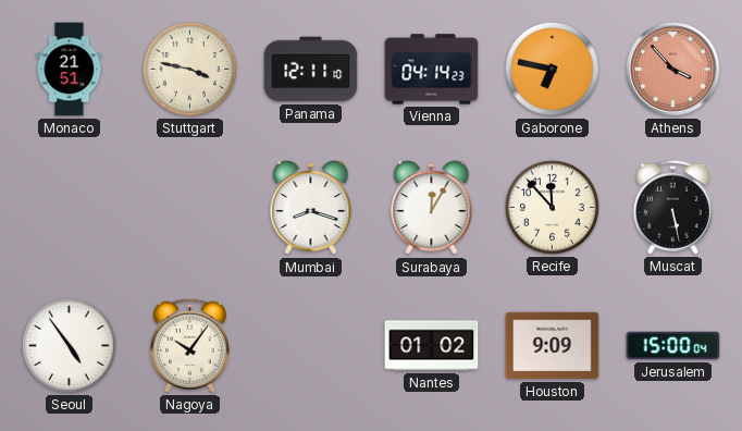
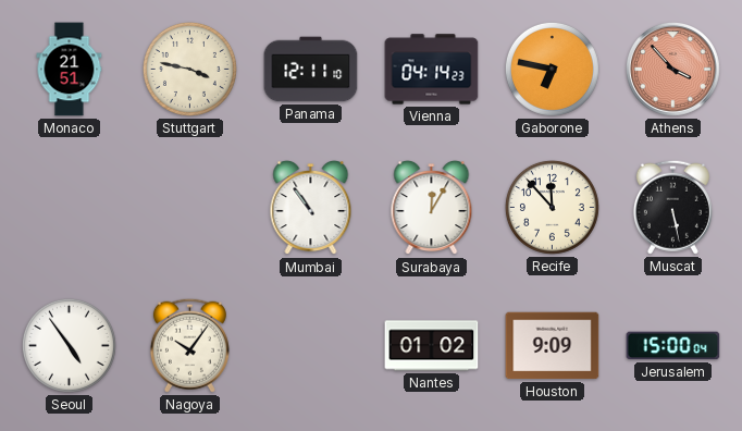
Mumbai: 8:18 -> 10:54
